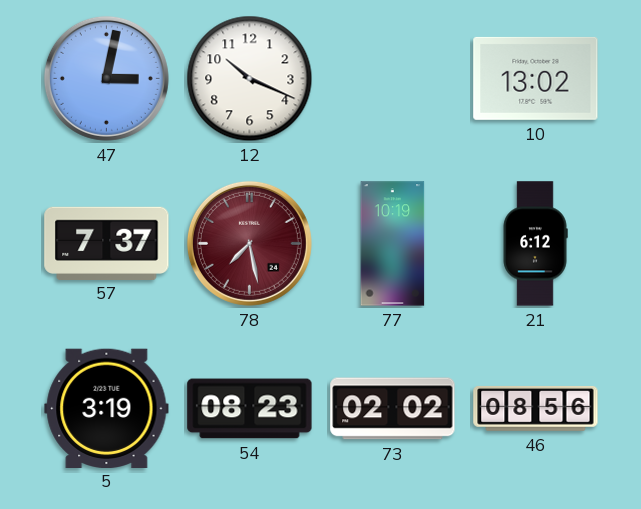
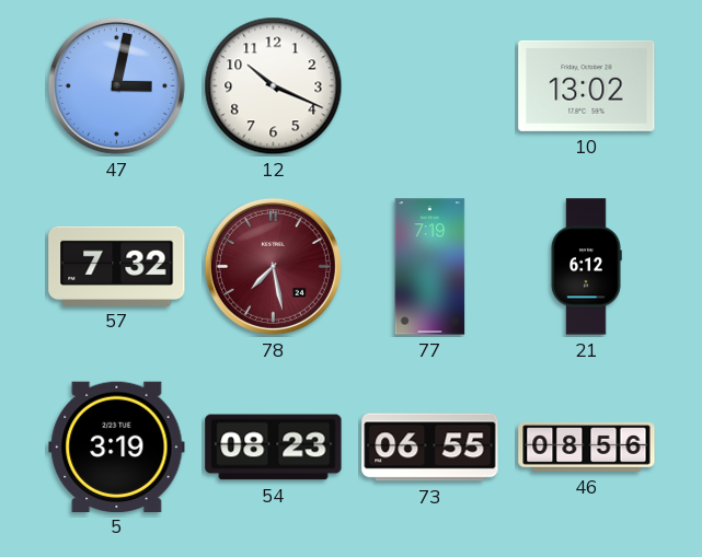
57: 7:37 -> 7:32
77: 10:19 -> 7:19
73: 02:02 -> 06:55
